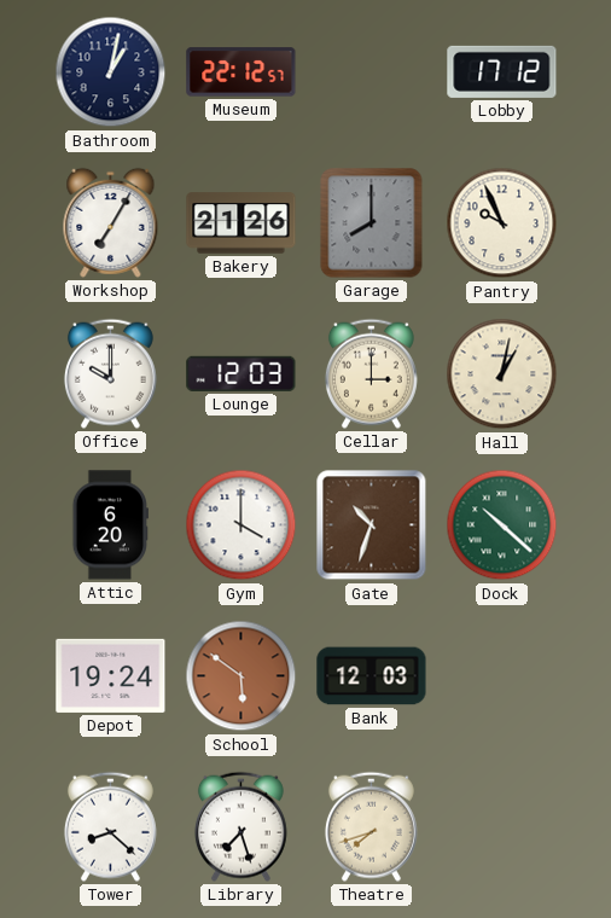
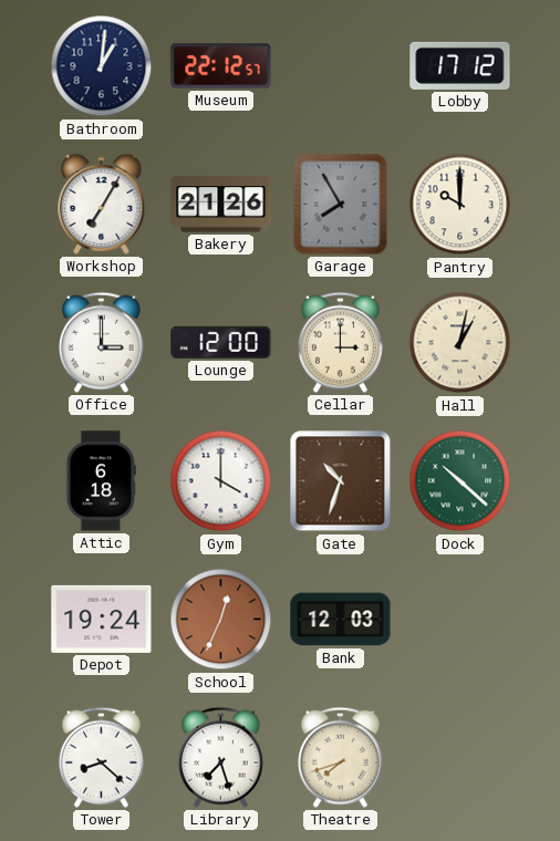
Bathroom: 1:02 -> 1:01
Garage: 8:00 -> 7:55
Pantry: 9:56 -> 10:00
Office: 10:00 -> 3:00
Lounge: 12:03 -> 12:00
Attic: 6:20 -> 6:18
School: 5:51 -> 12:34
